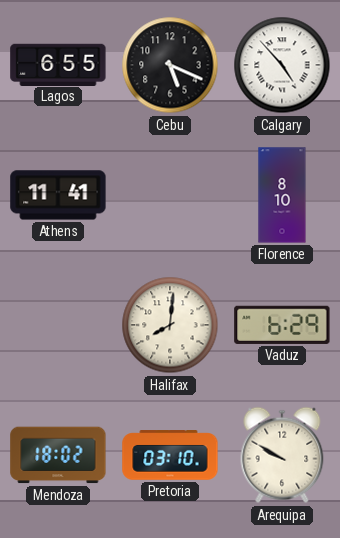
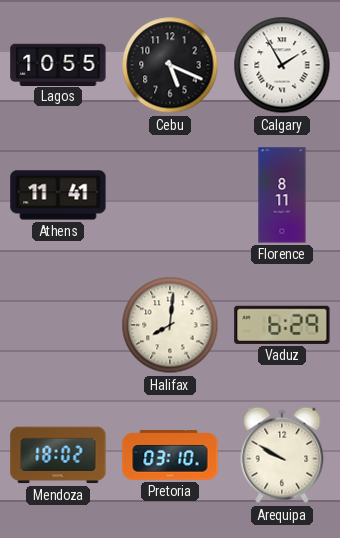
Lagos: 6:55 -> 10:55
Calgary: 4:53 -> 1:55
Florence: 8:10 -> 8:11
